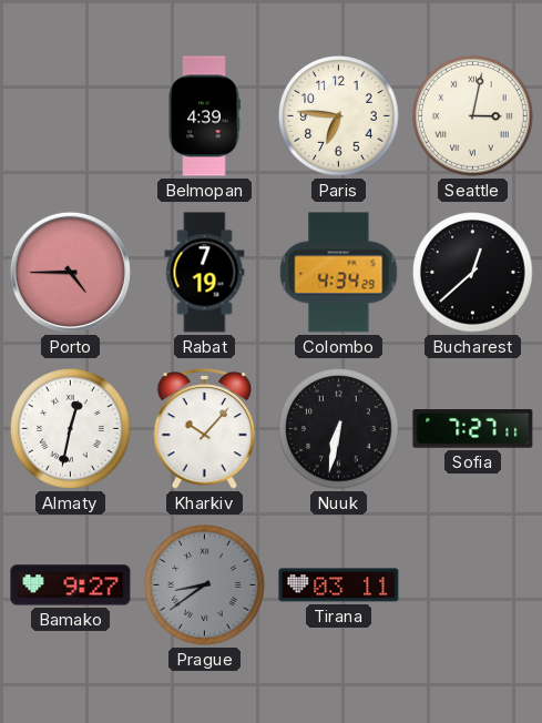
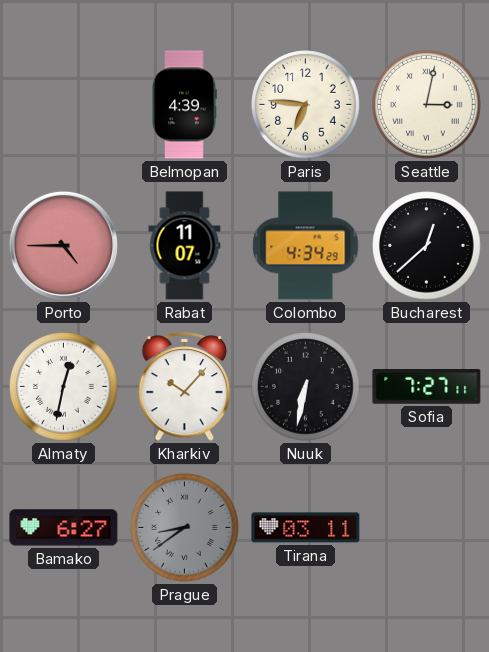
Rabat: 7:19 -> 11:07
Bamako: 9:27 -> 6:27
